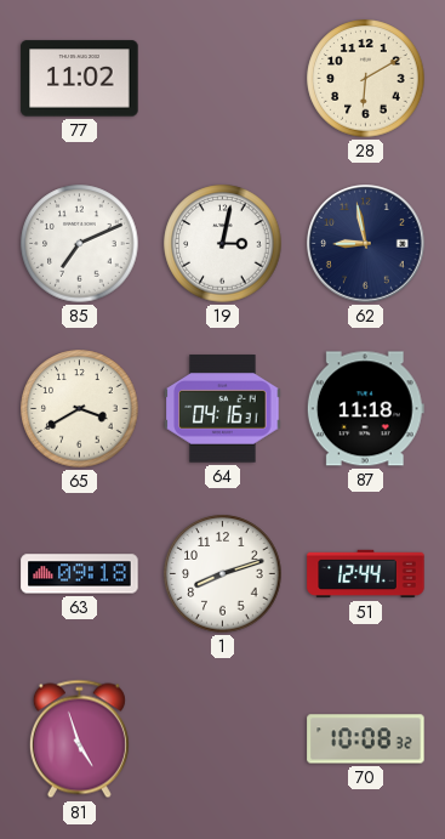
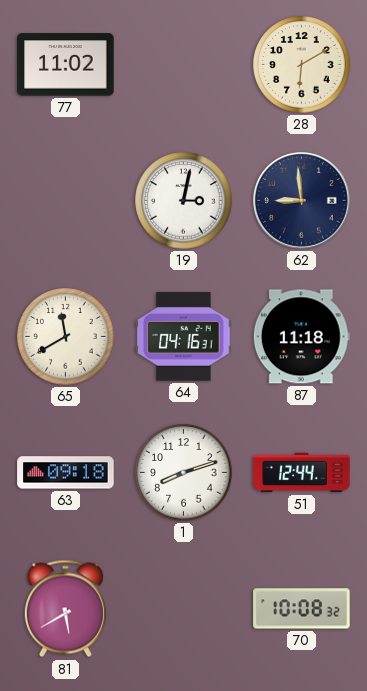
85: 7:11 -> none
62: 8:58 -> 8:59
65: 3:40 -> 11:40
81: 4:57 -> 5:40
